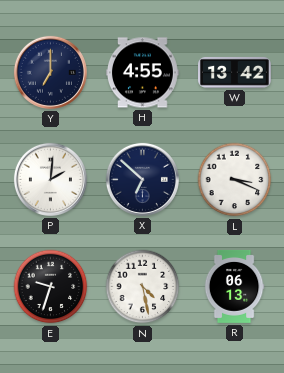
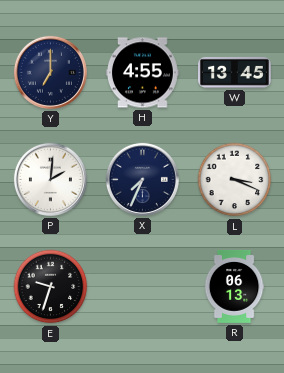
W: 13:42 -> 13:45
X: 6:52 -> 7:34
N: 4:28 -> none
